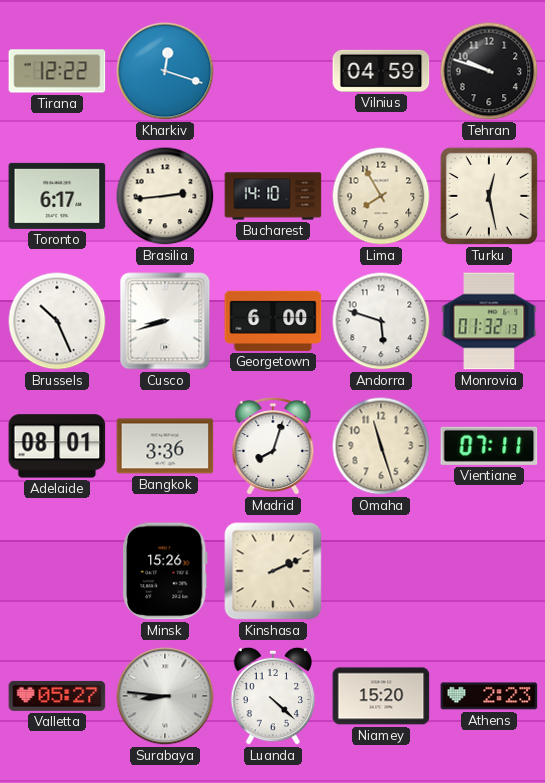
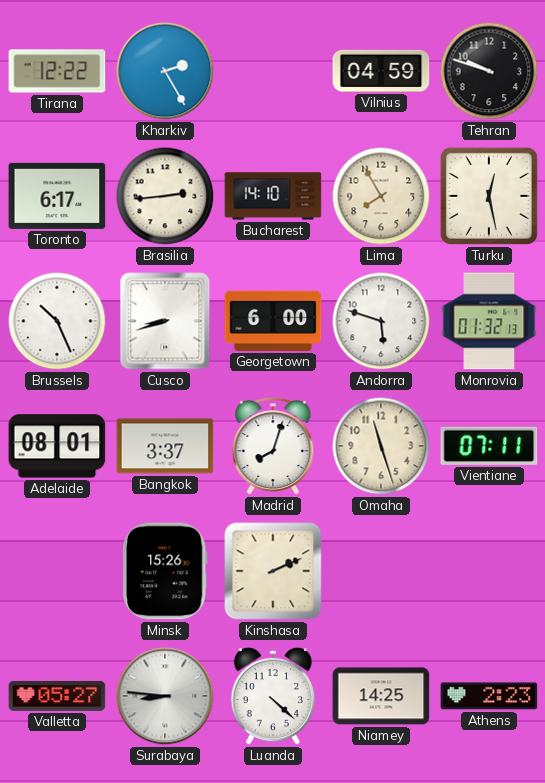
Kharkiv: 12:18 -> 2:25
Bangkok: 3:36 -> 3:37
Niamey: 15:20 -> 14:25
